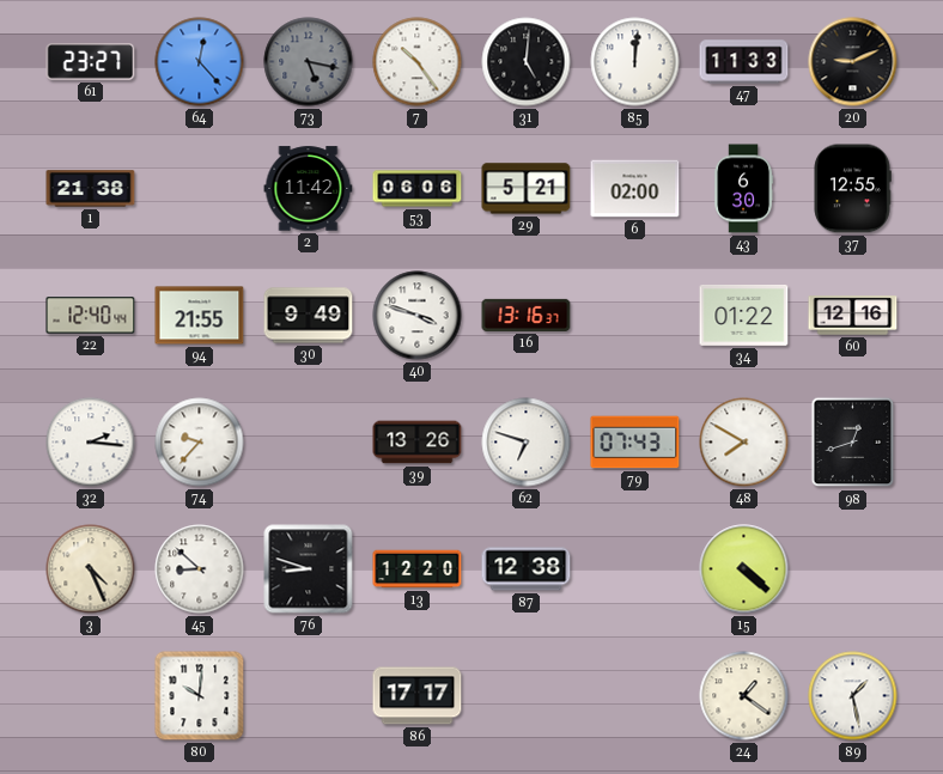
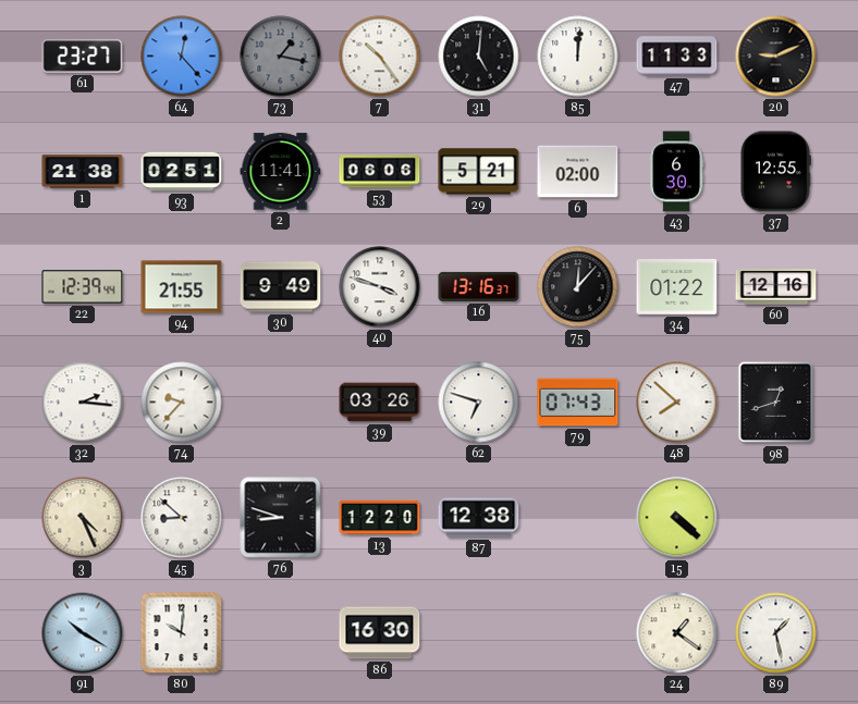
73: 5:17 -> 1:17
93: none -> 02:51
2: 11:42 -> 11:41
22: 12:40 -> 12:39
75: none -> 12:07
39: 13:26 -> 03:26
48: 7:50 -> 7:52
91: none -> 10:20
86: 17:17 -> 16:30
